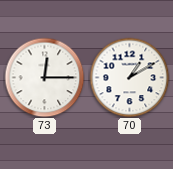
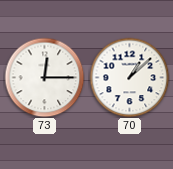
70: 1:10 -> 1:08
